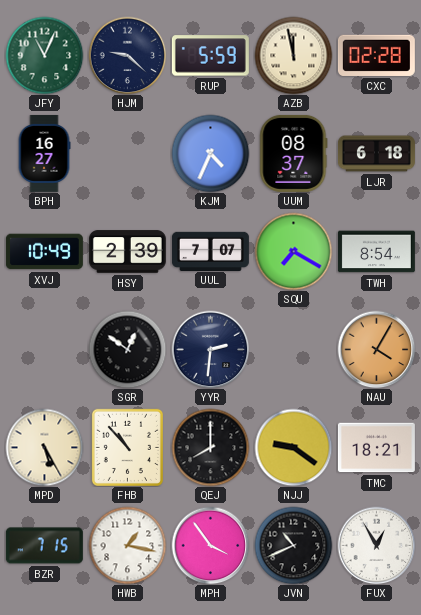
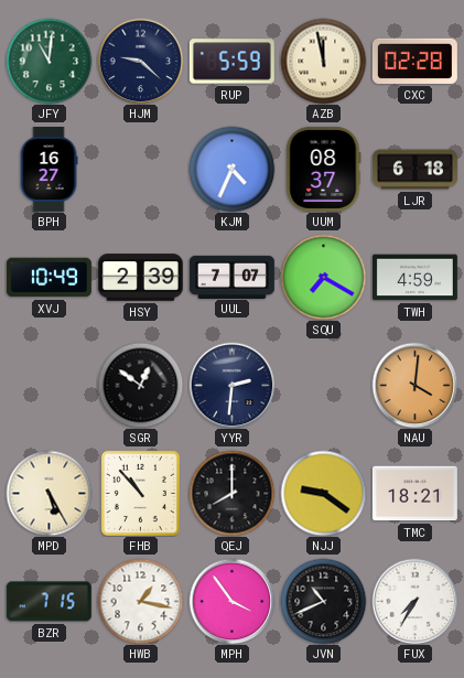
JFY: 11:04 -> 11:01
TWH: 8:54 -> 4:59
NAU: 4:05 -> 4:01
FUX: 12:55 -> 7:35
